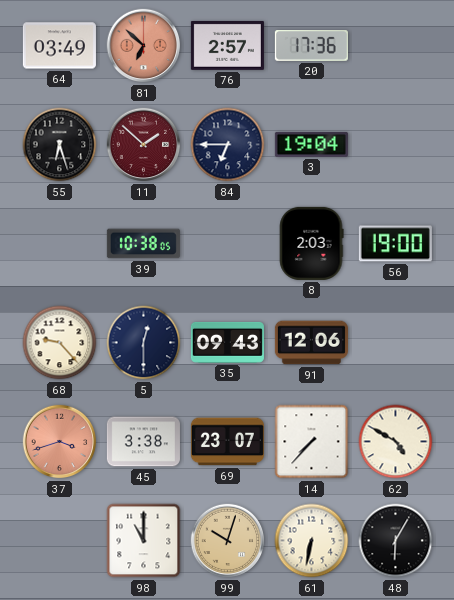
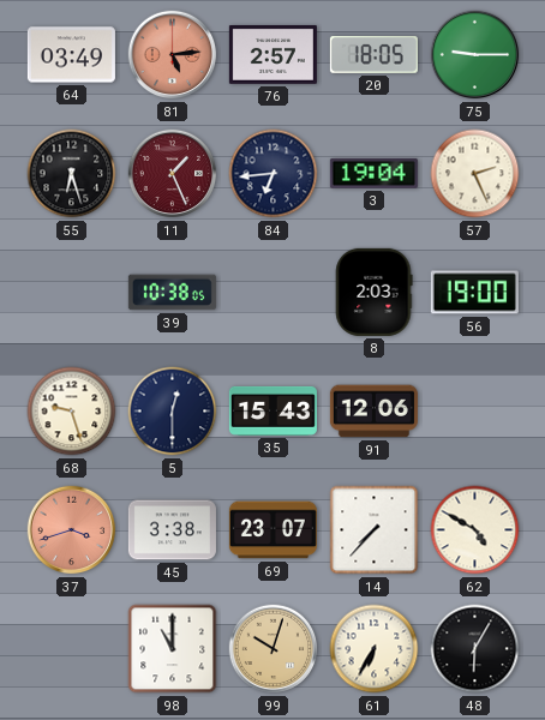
81: 6:52 -> 5:14
20: 17:36 -> 18:05
75: none -> 9:15
11: 1:52 -> 1:26
84: 6:45 -> 6:44
57: none -> 2:26
68: 9:23 -> 9:27
35: 09:43 -> 15:43
61: 6:32 -> 6:35
